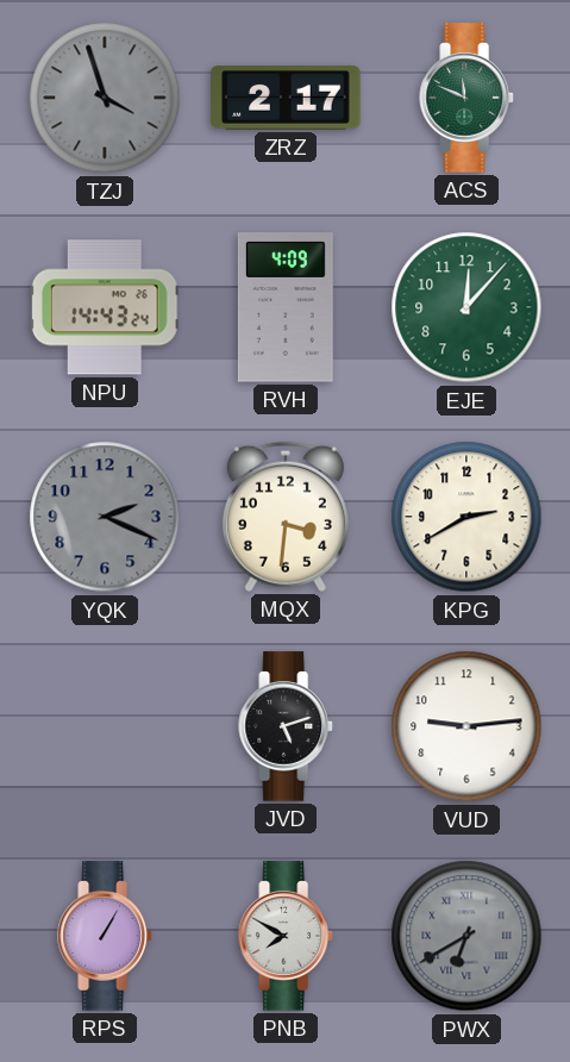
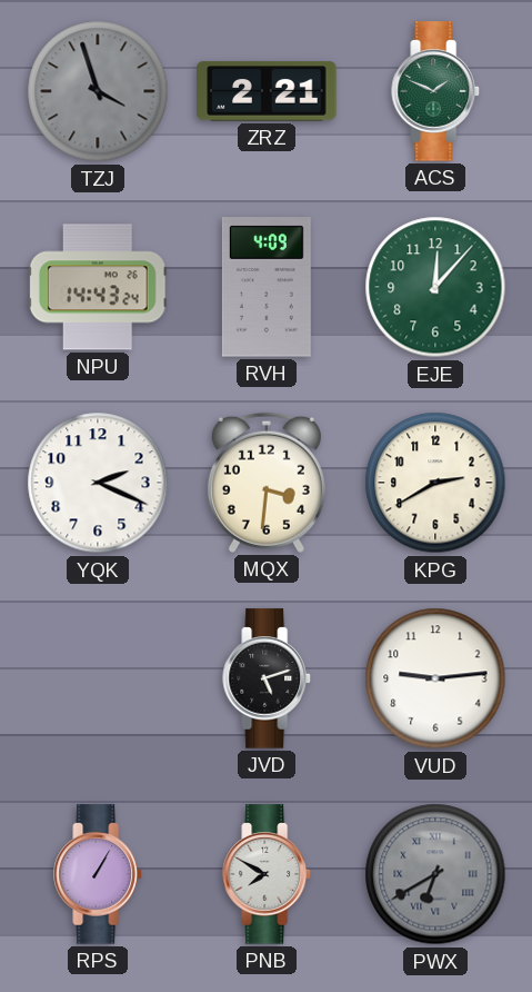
ZRZ: 2:17 -> 2:21
ACS: 11:49 -> 1:49
YQK dial: grey -> white
